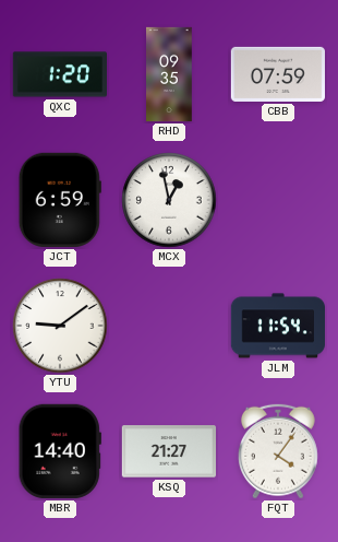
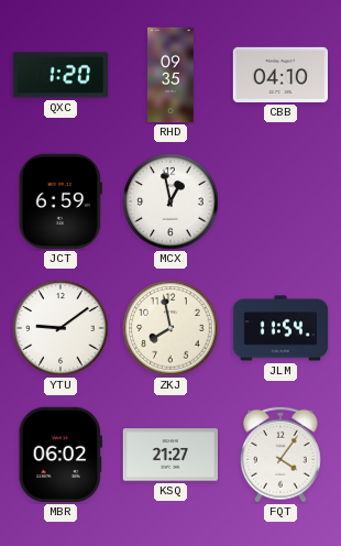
CBB: 07:59 -> 04:10
ZKJ: none -> 7:58
MBR: 14:40 -> 06:02
